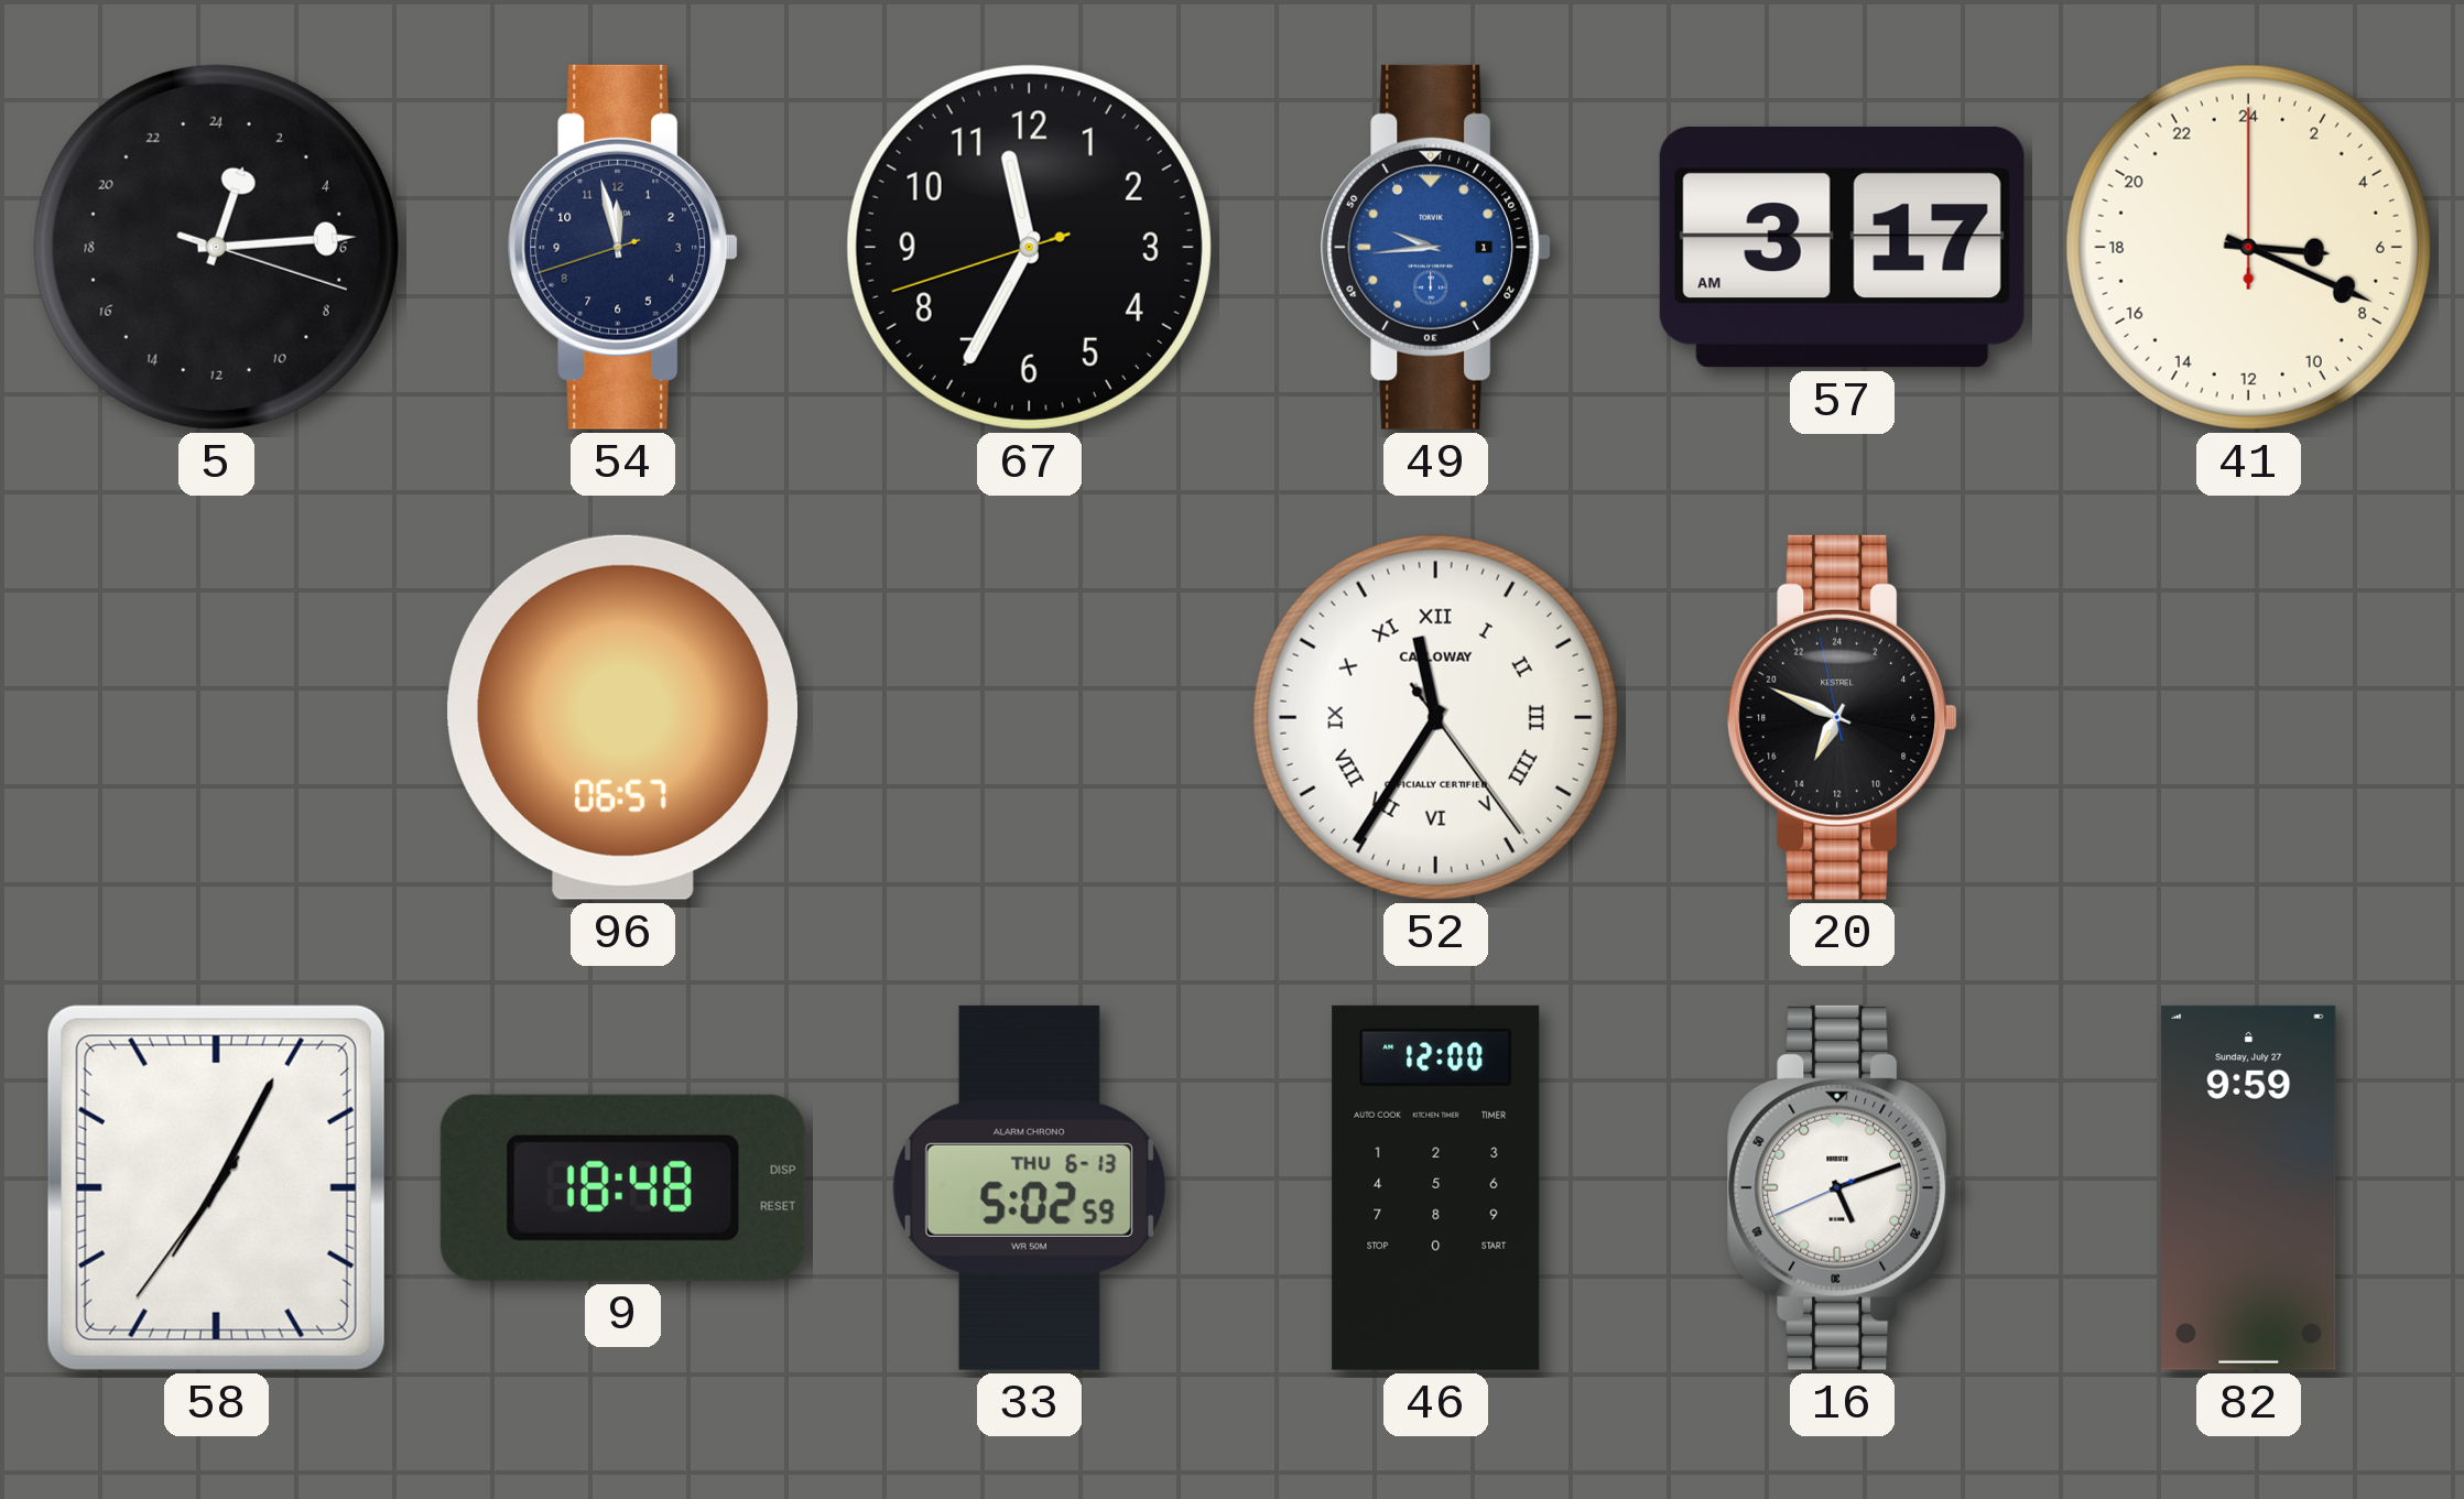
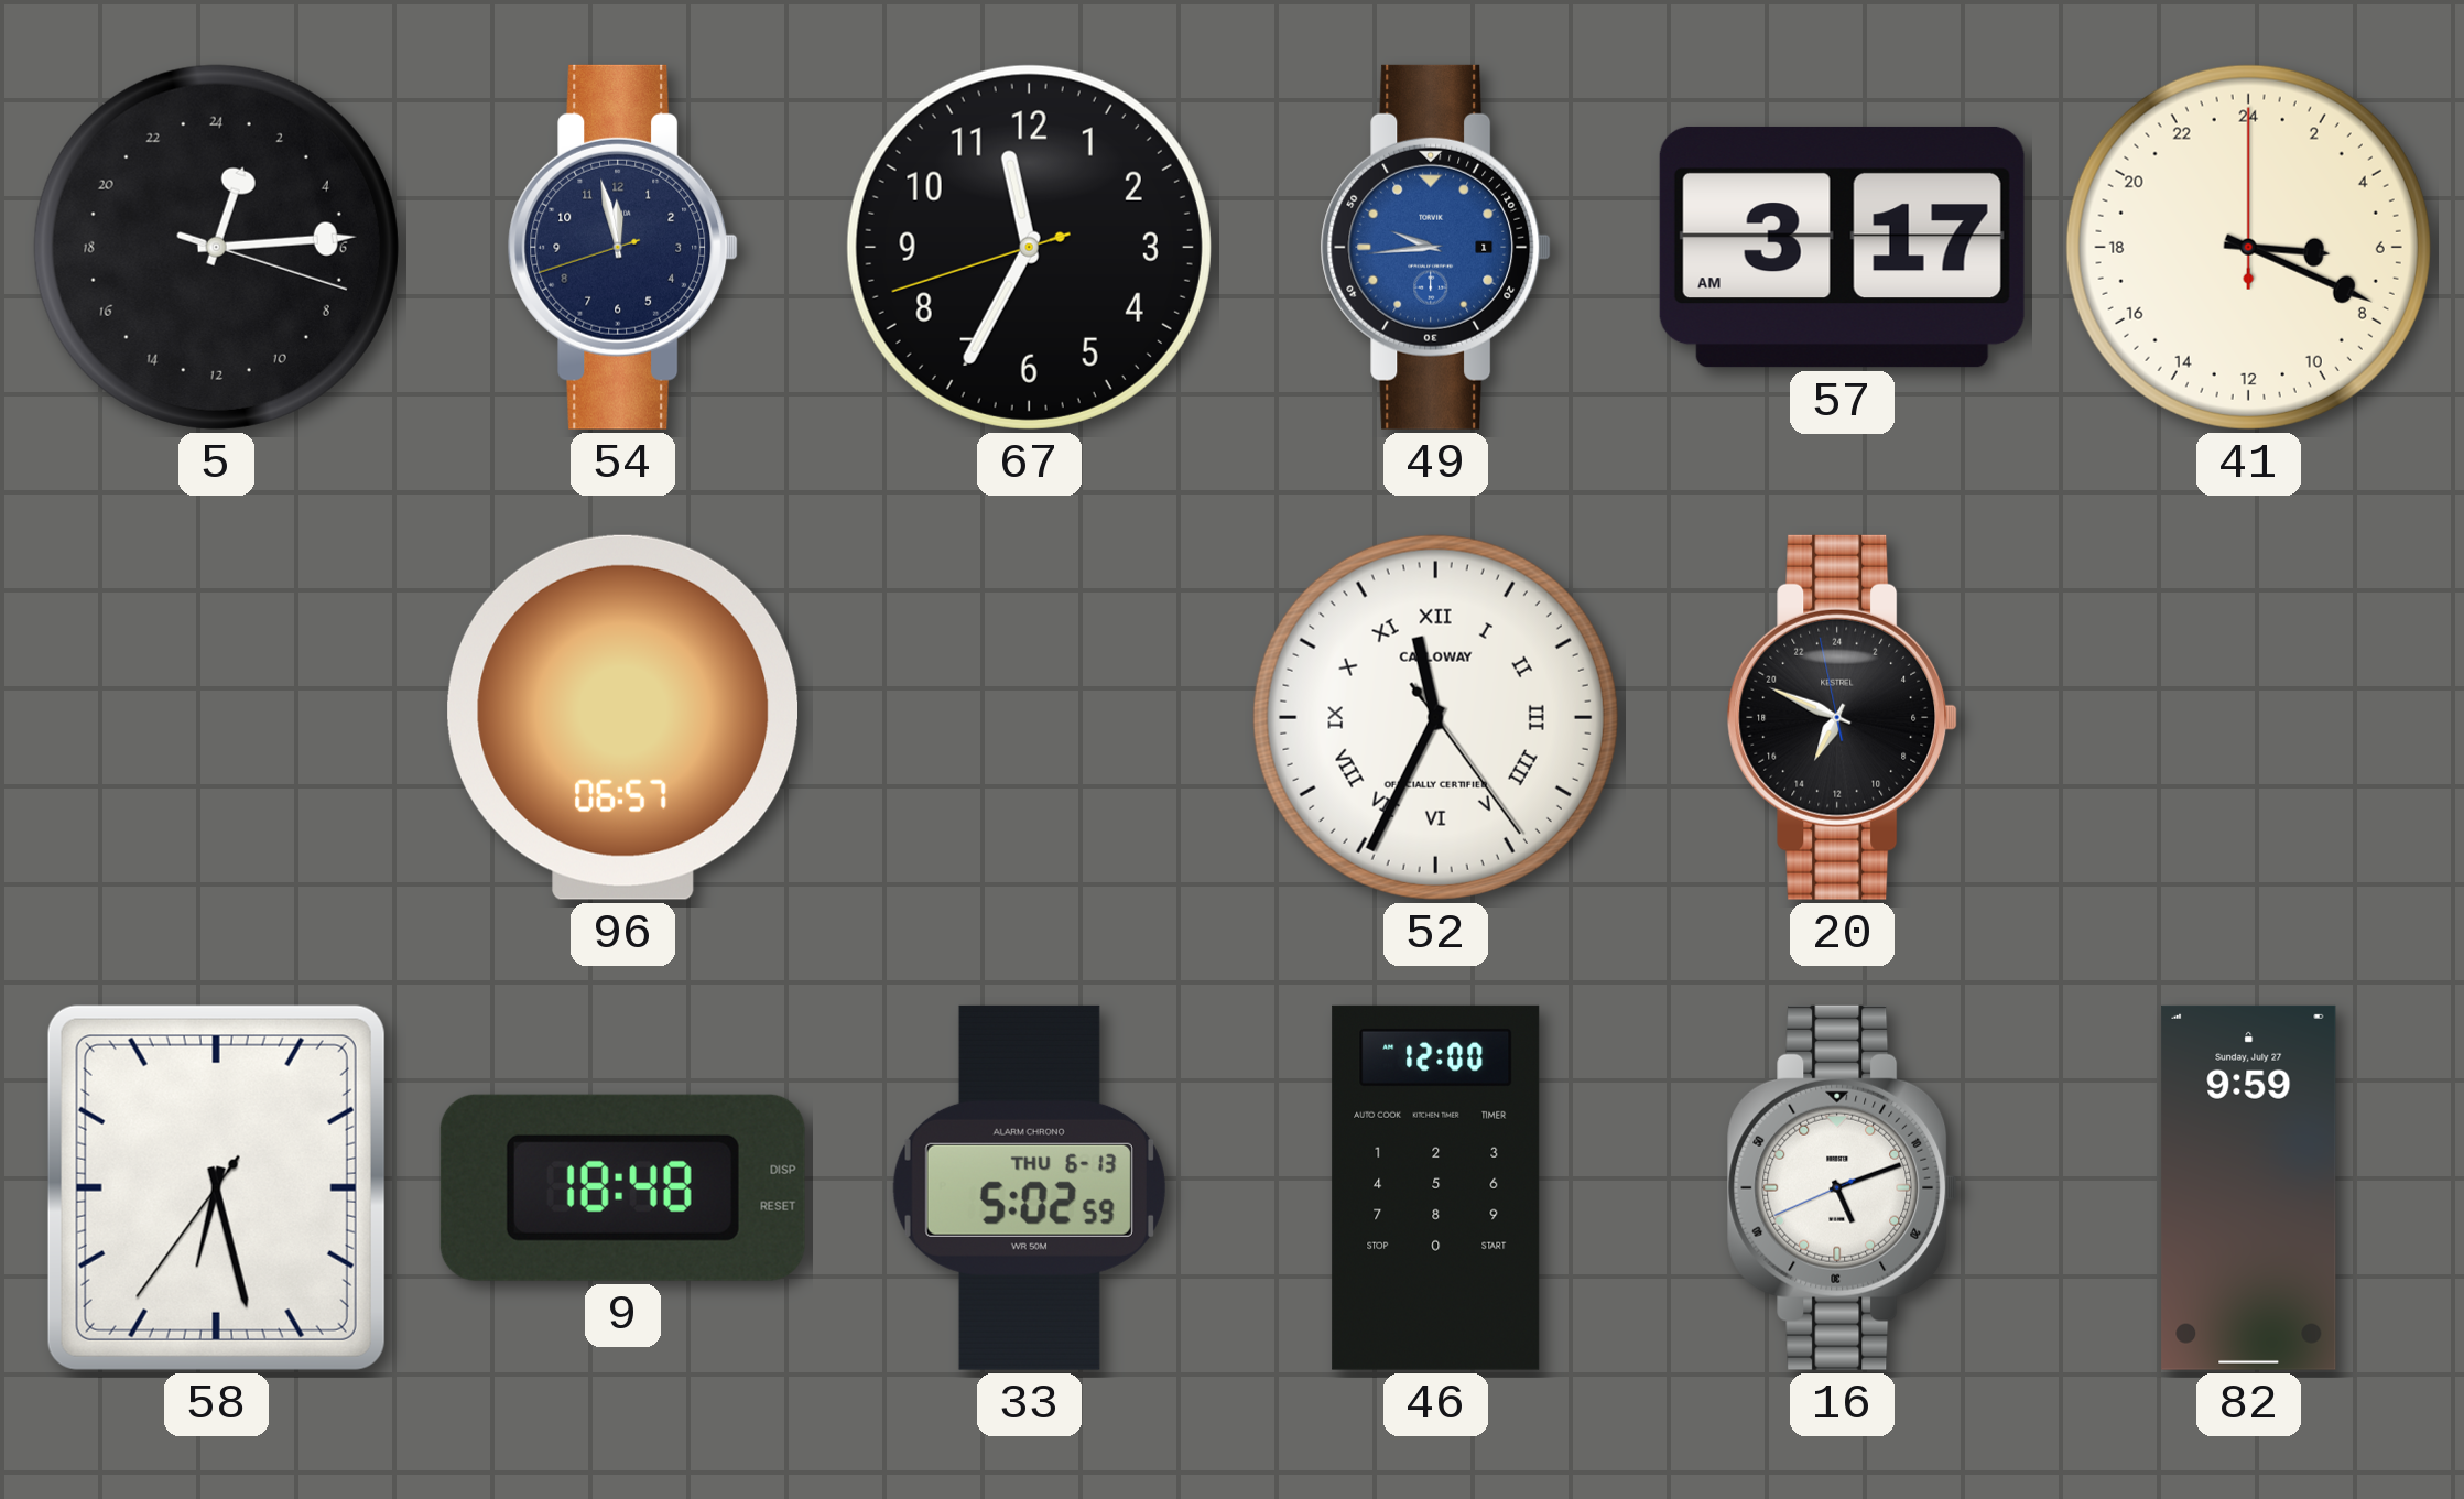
52: 11:35 -> 11:34
58: 7:04 -> 6:27
